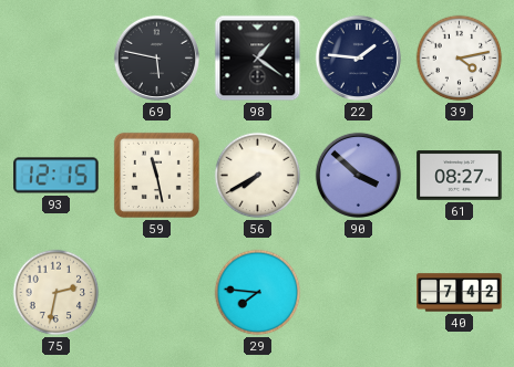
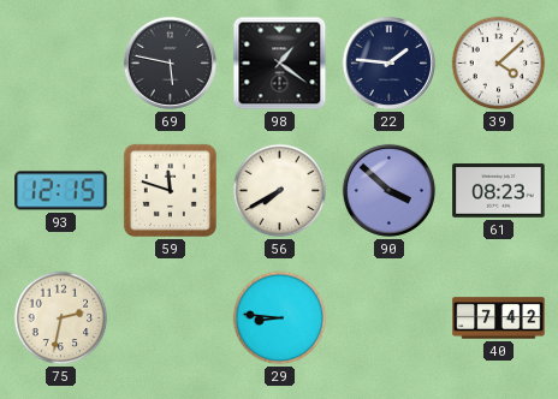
39: 4:13 -> 4:08
59: 11:28 -> 11:48
61: 08:27 -> 08:23
29: 7:46 -> 8:46
